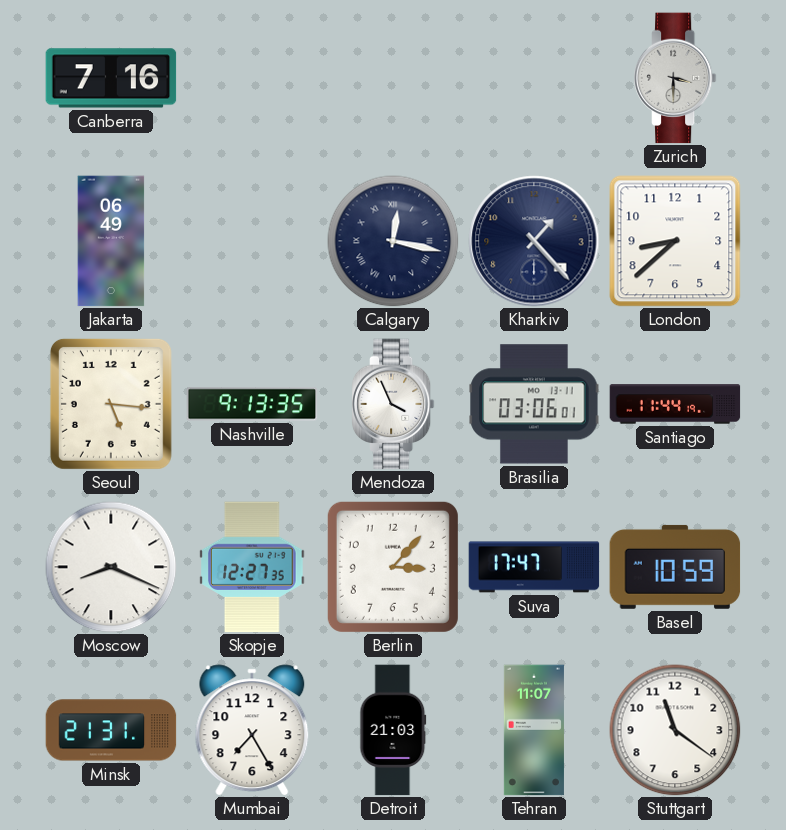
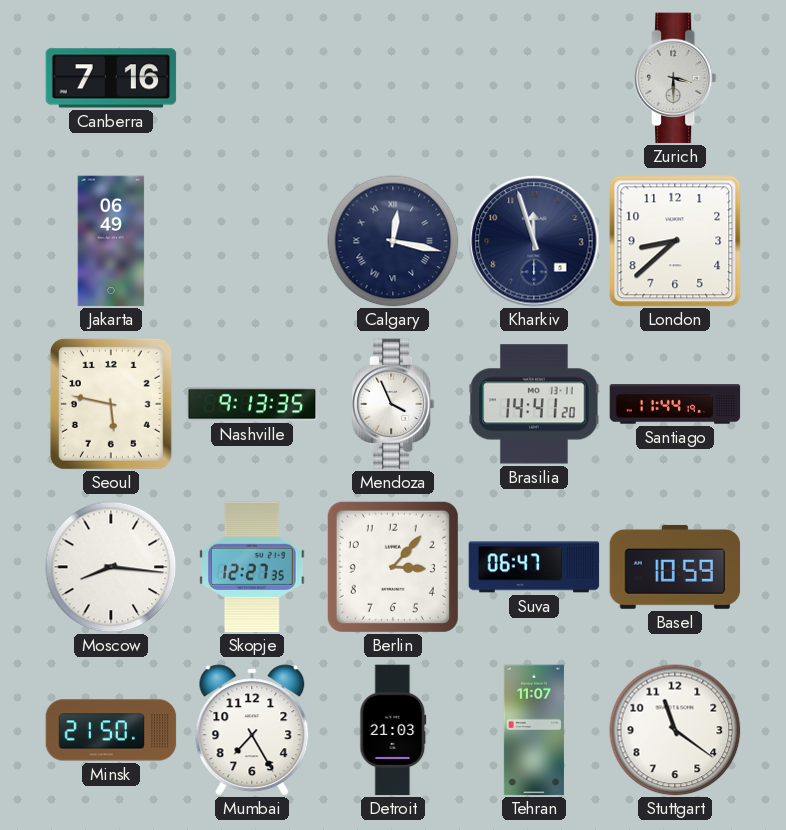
Kharkiv: 1:23 -> 11:57
Seoul: 5:16 -> 5:47
Brasilia: 03:06 -> 14:41
Moscow: 8:19 -> 8:16
Suva: 17:47 -> 06:47
Minsk: 21:31 -> 21:50
